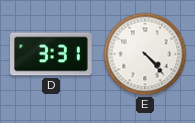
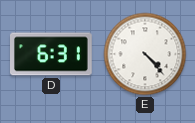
D: 3:31 -> 6:31
